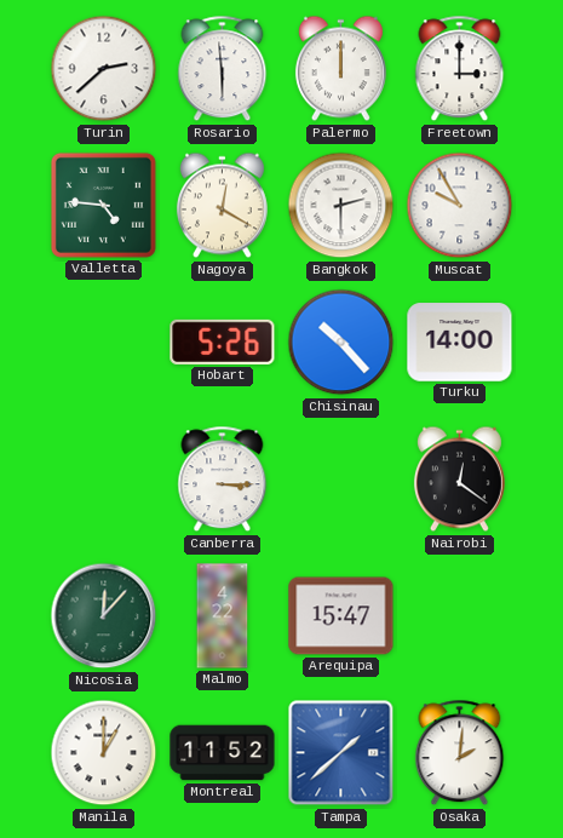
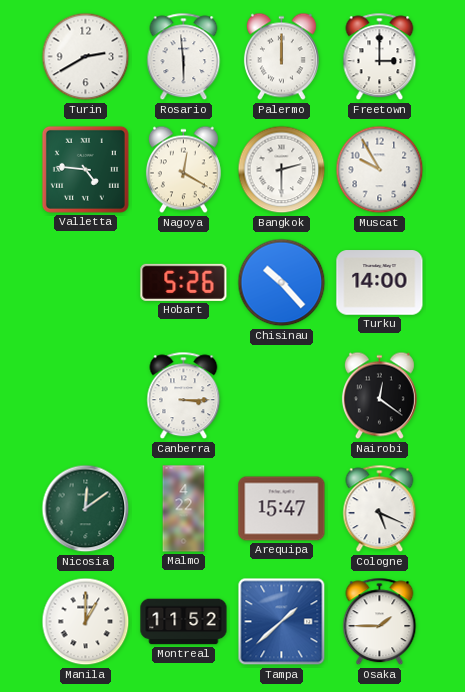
Turin: 2:38 -> 2:40
Nicosia: 12:07 -> 12:09
Cologne: none -> 5:19
Osaka: 2:01 -> 1:45
